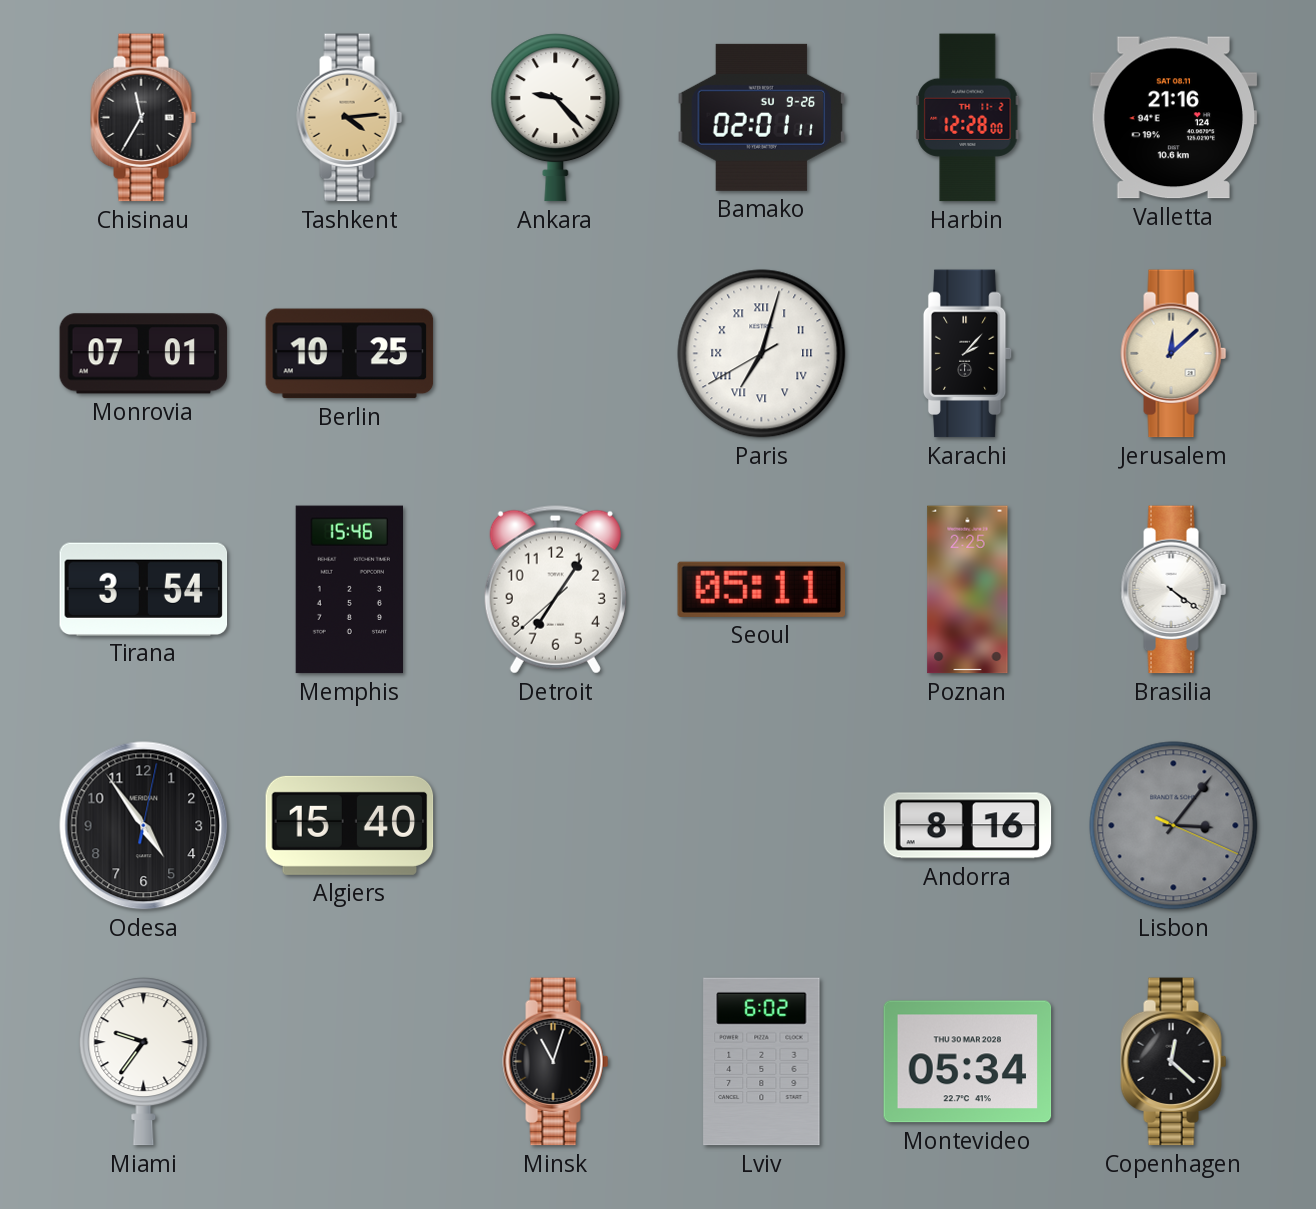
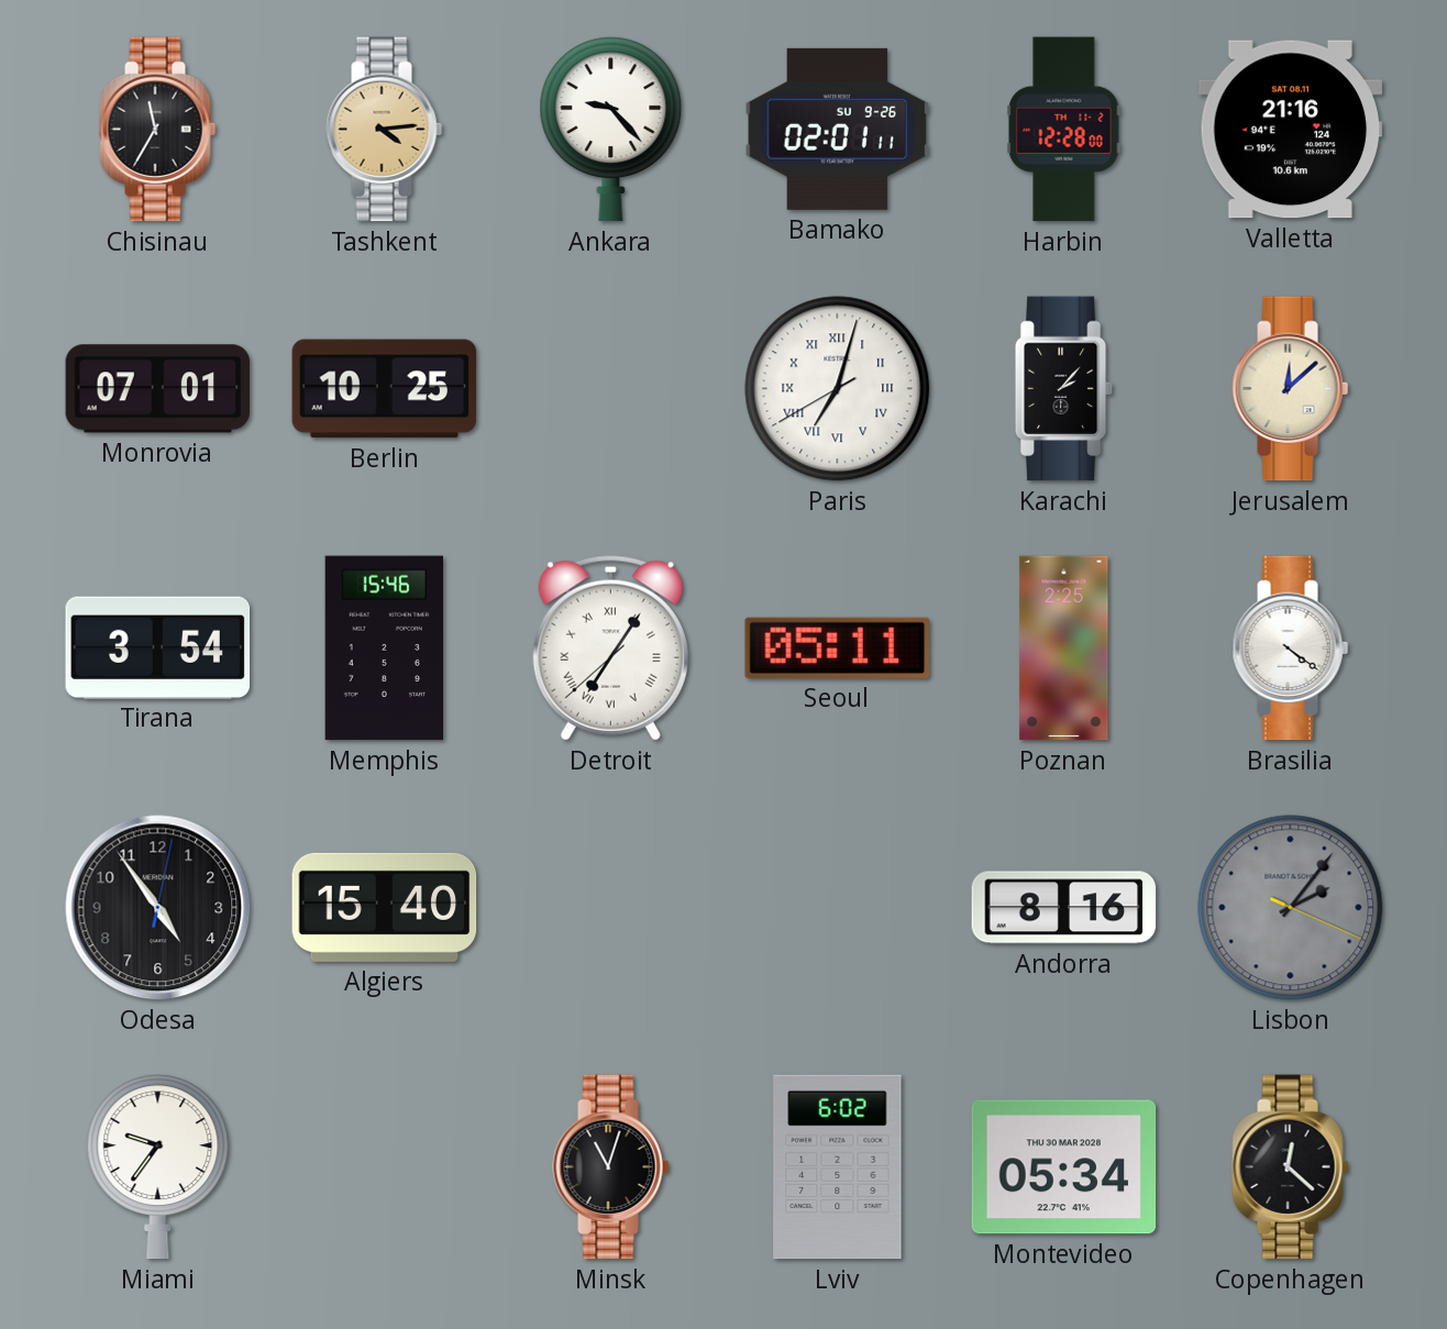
Detroit numerals: Arabic -> Roman
Lisbon: 3:06 -> 2:06
